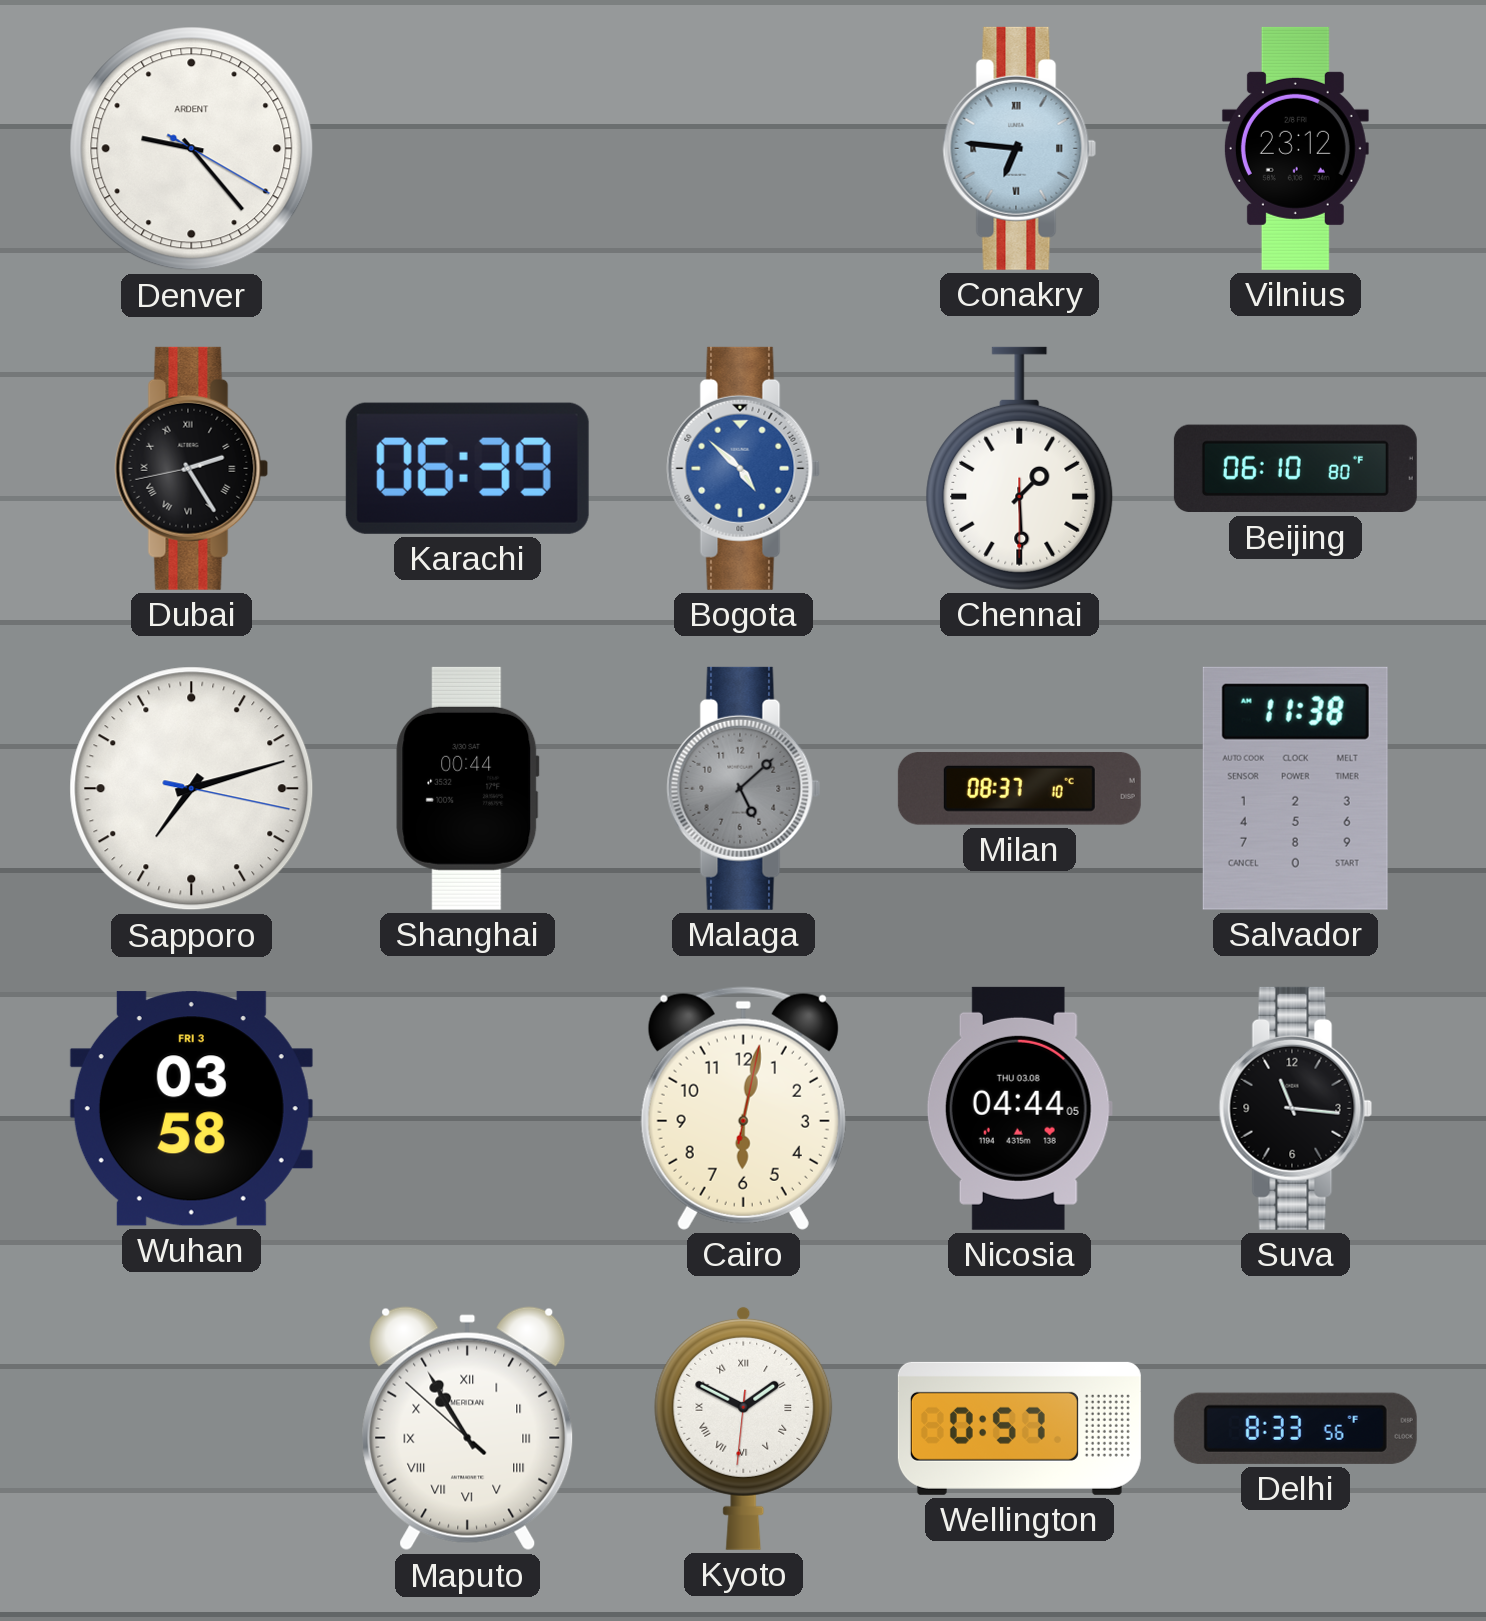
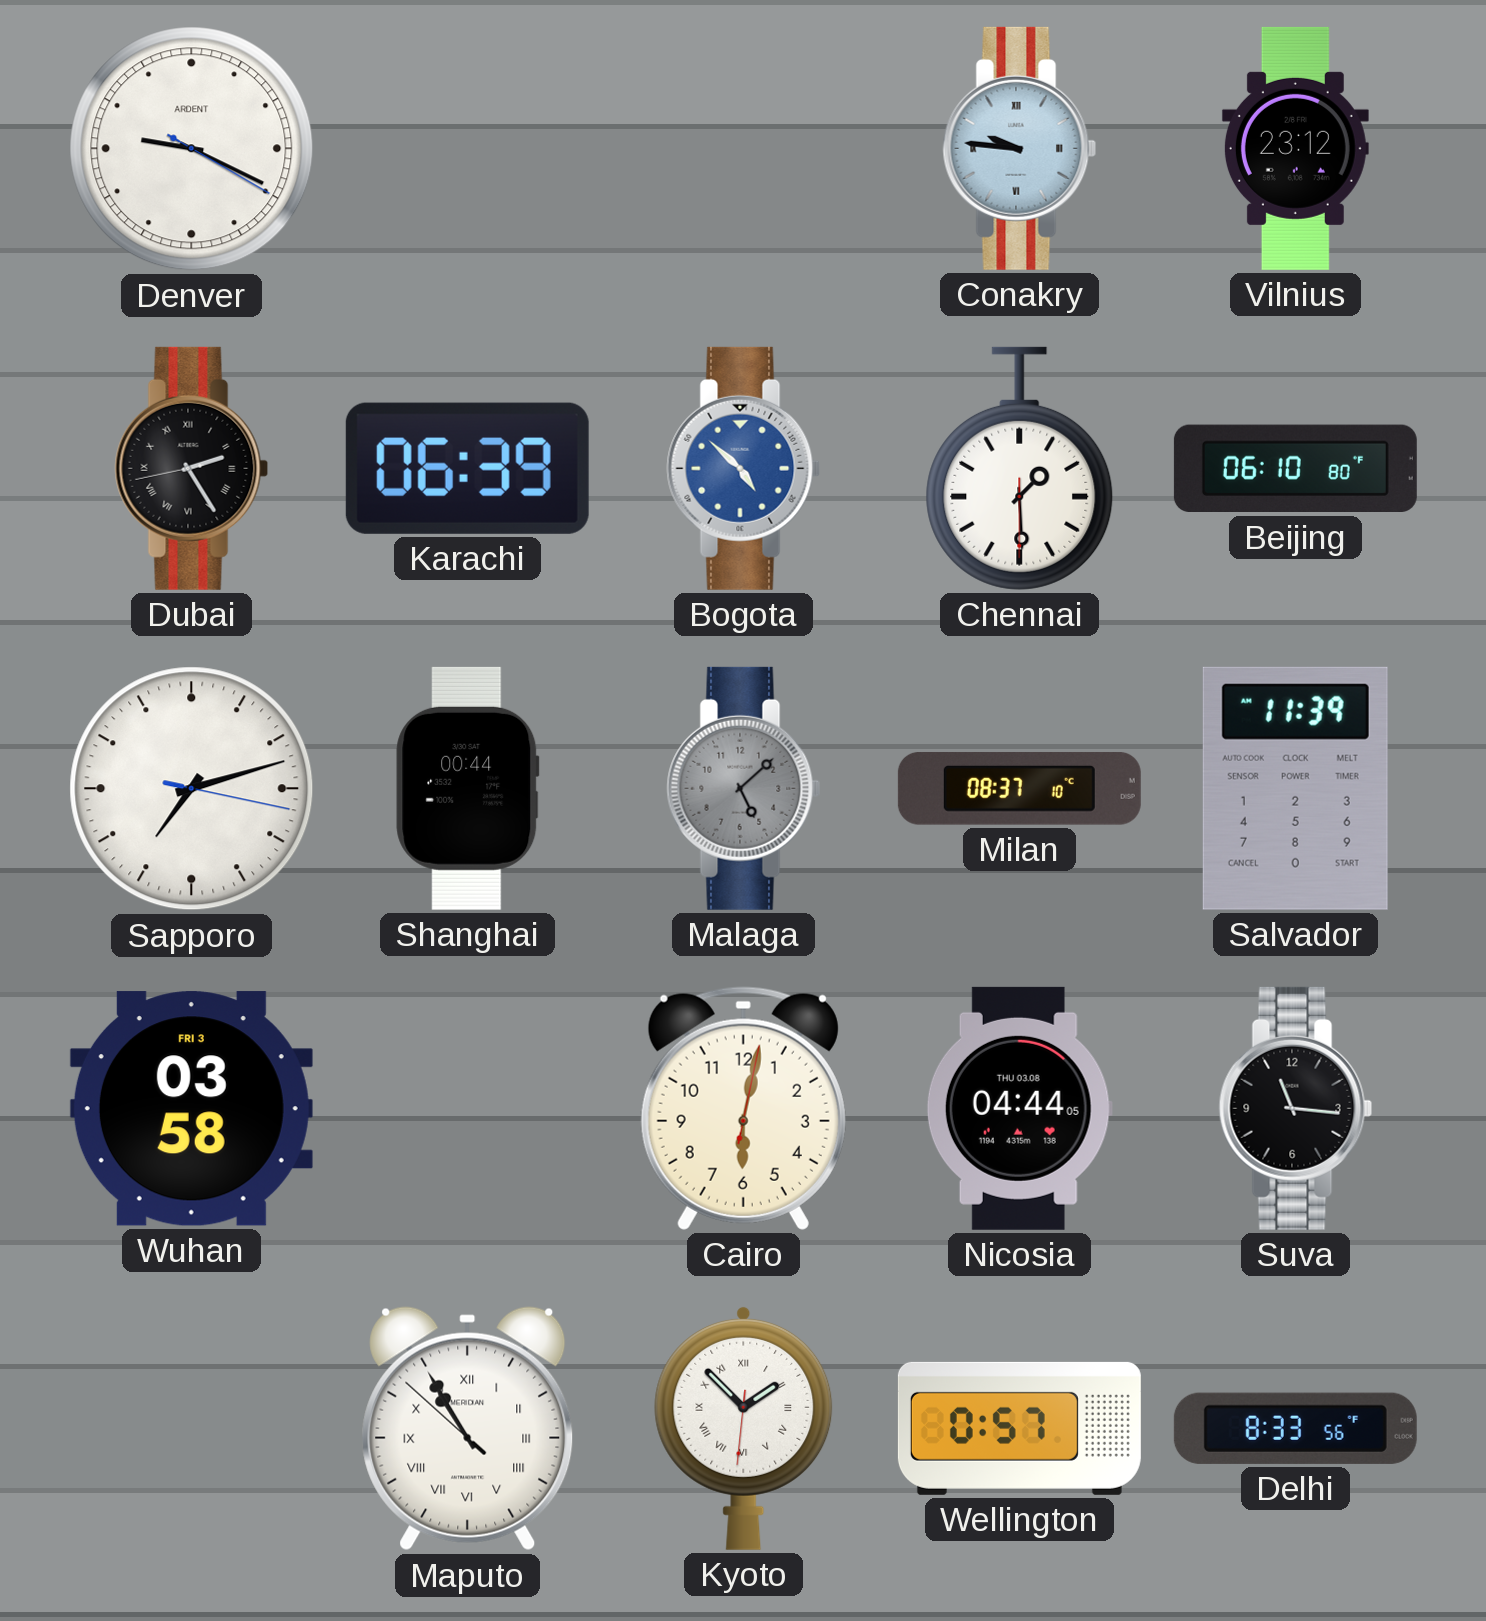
Denver: 9:23 -> 9:19
Conakry: 6:46 -> 9:46
Salvador: 11:38 -> 11:39
Kyoto: 1:49 -> 1:52
